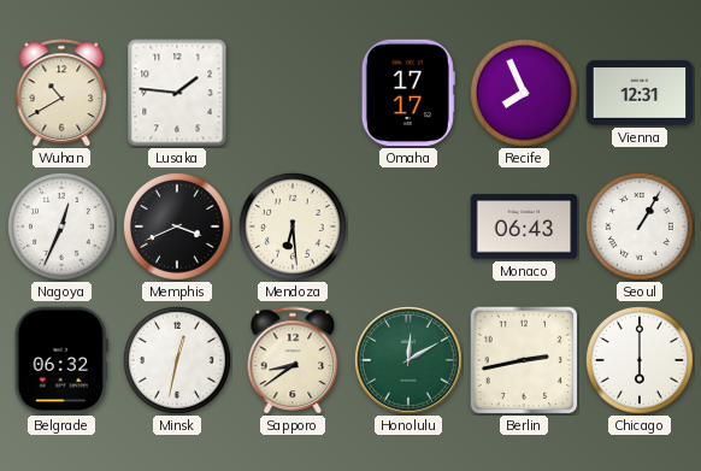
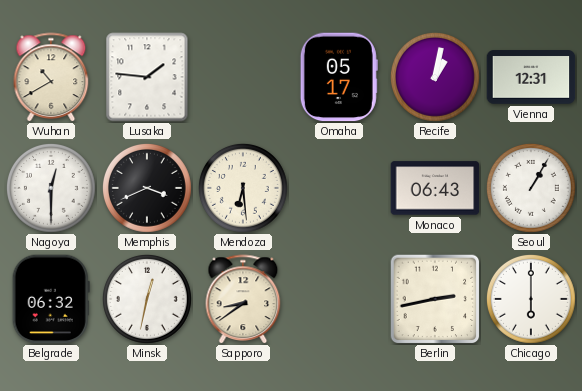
Omaha: 17:17 -> 05:17
Recife: 7:56 -> 1:02
Nagoya: 12:34 -> 12:30
Honolulu: 12:10 -> none
